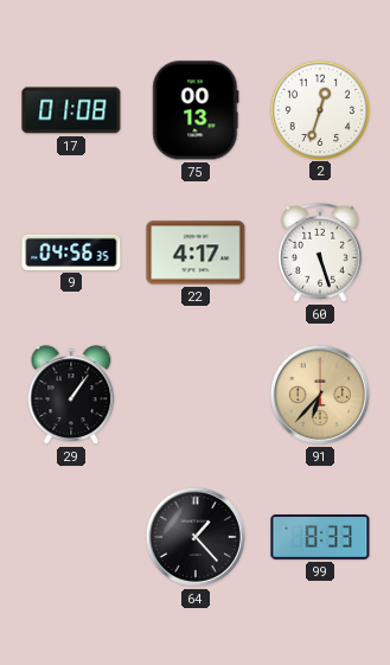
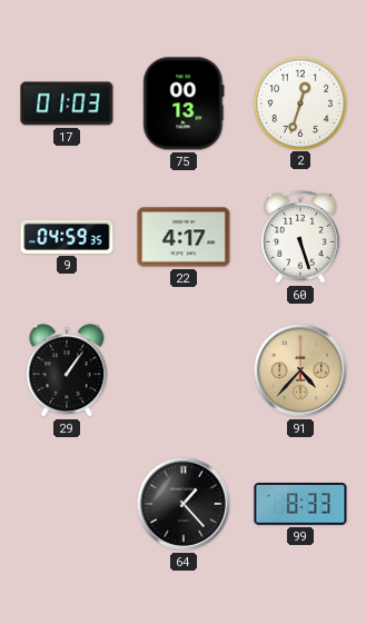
17: 01:08 -> 01:03
9: 04:56 -> 04:59
91: 6:37 -> 4:37
